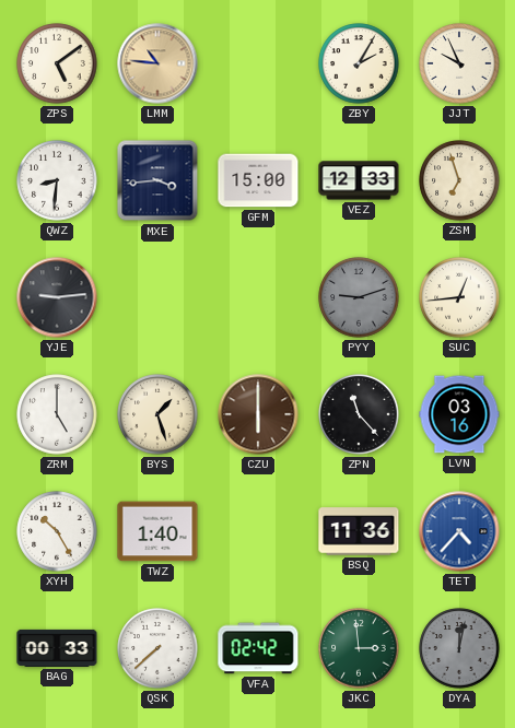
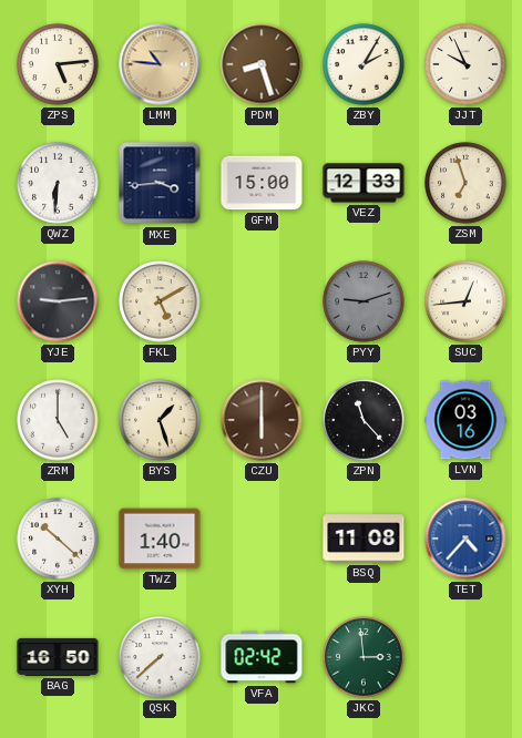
ZPS: 5:09 -> 5:14
PDM: none -> 8:27
QWZ: 8:31 -> 6:31
FKL: none -> 5:10
XYH: 10:25 -> 10:22
BSQ: 11:36 -> 11:08
BAG: 00:33 -> 16:50
DYA: 12:02 -> none
